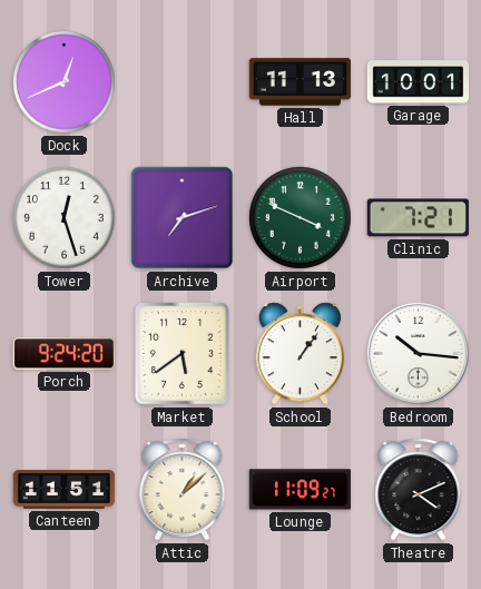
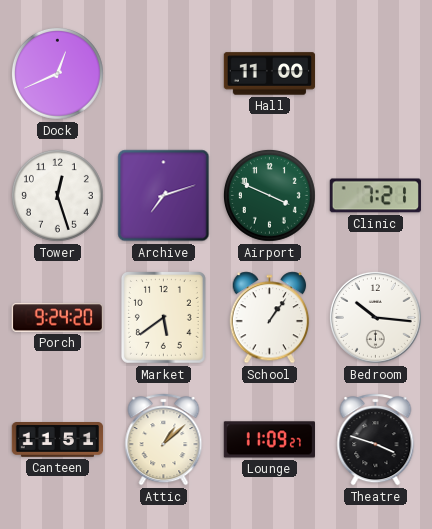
Hall: 11:13 -> 11:00
Garage: 10:01 -> none
Theatre: 4:11 -> 3:48
